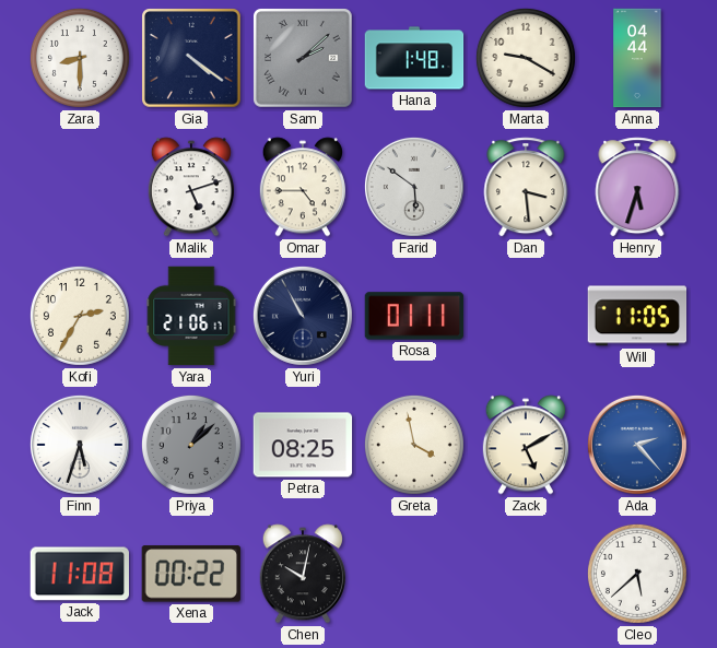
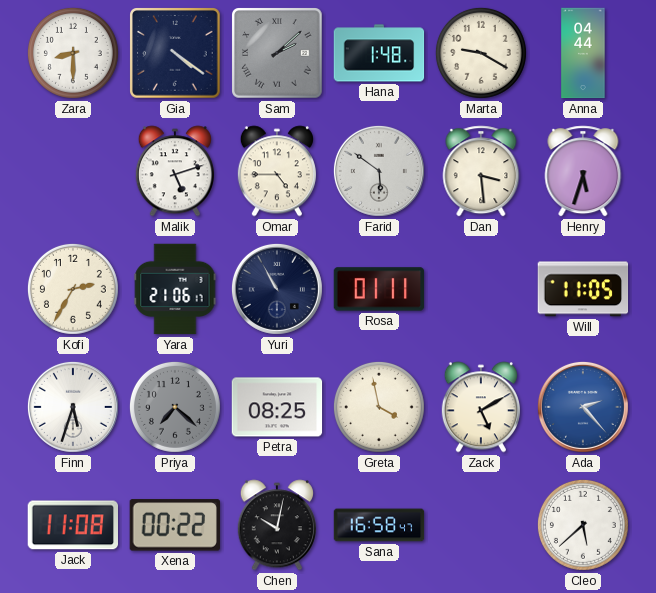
Priya: 1:08 -> 7:22
Sana: none -> 16:58
